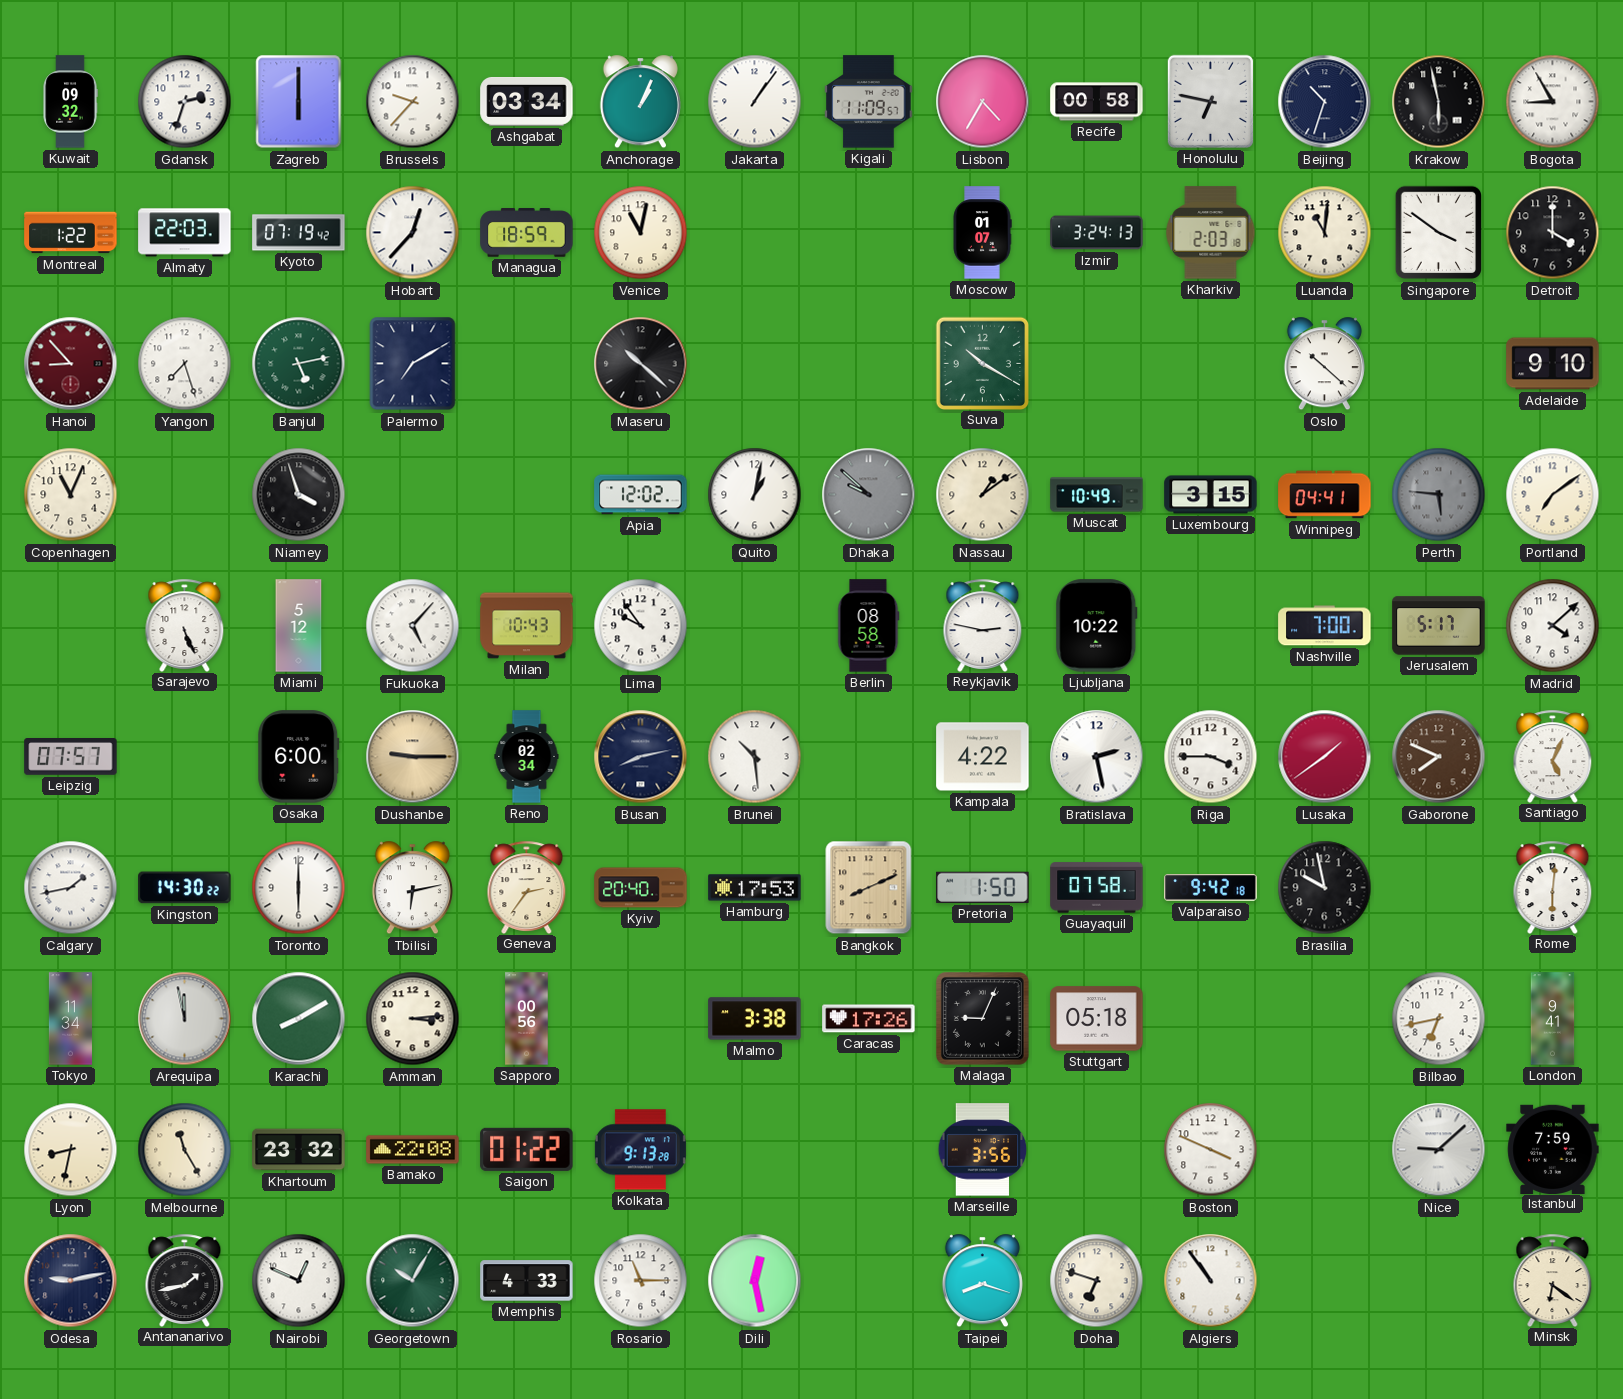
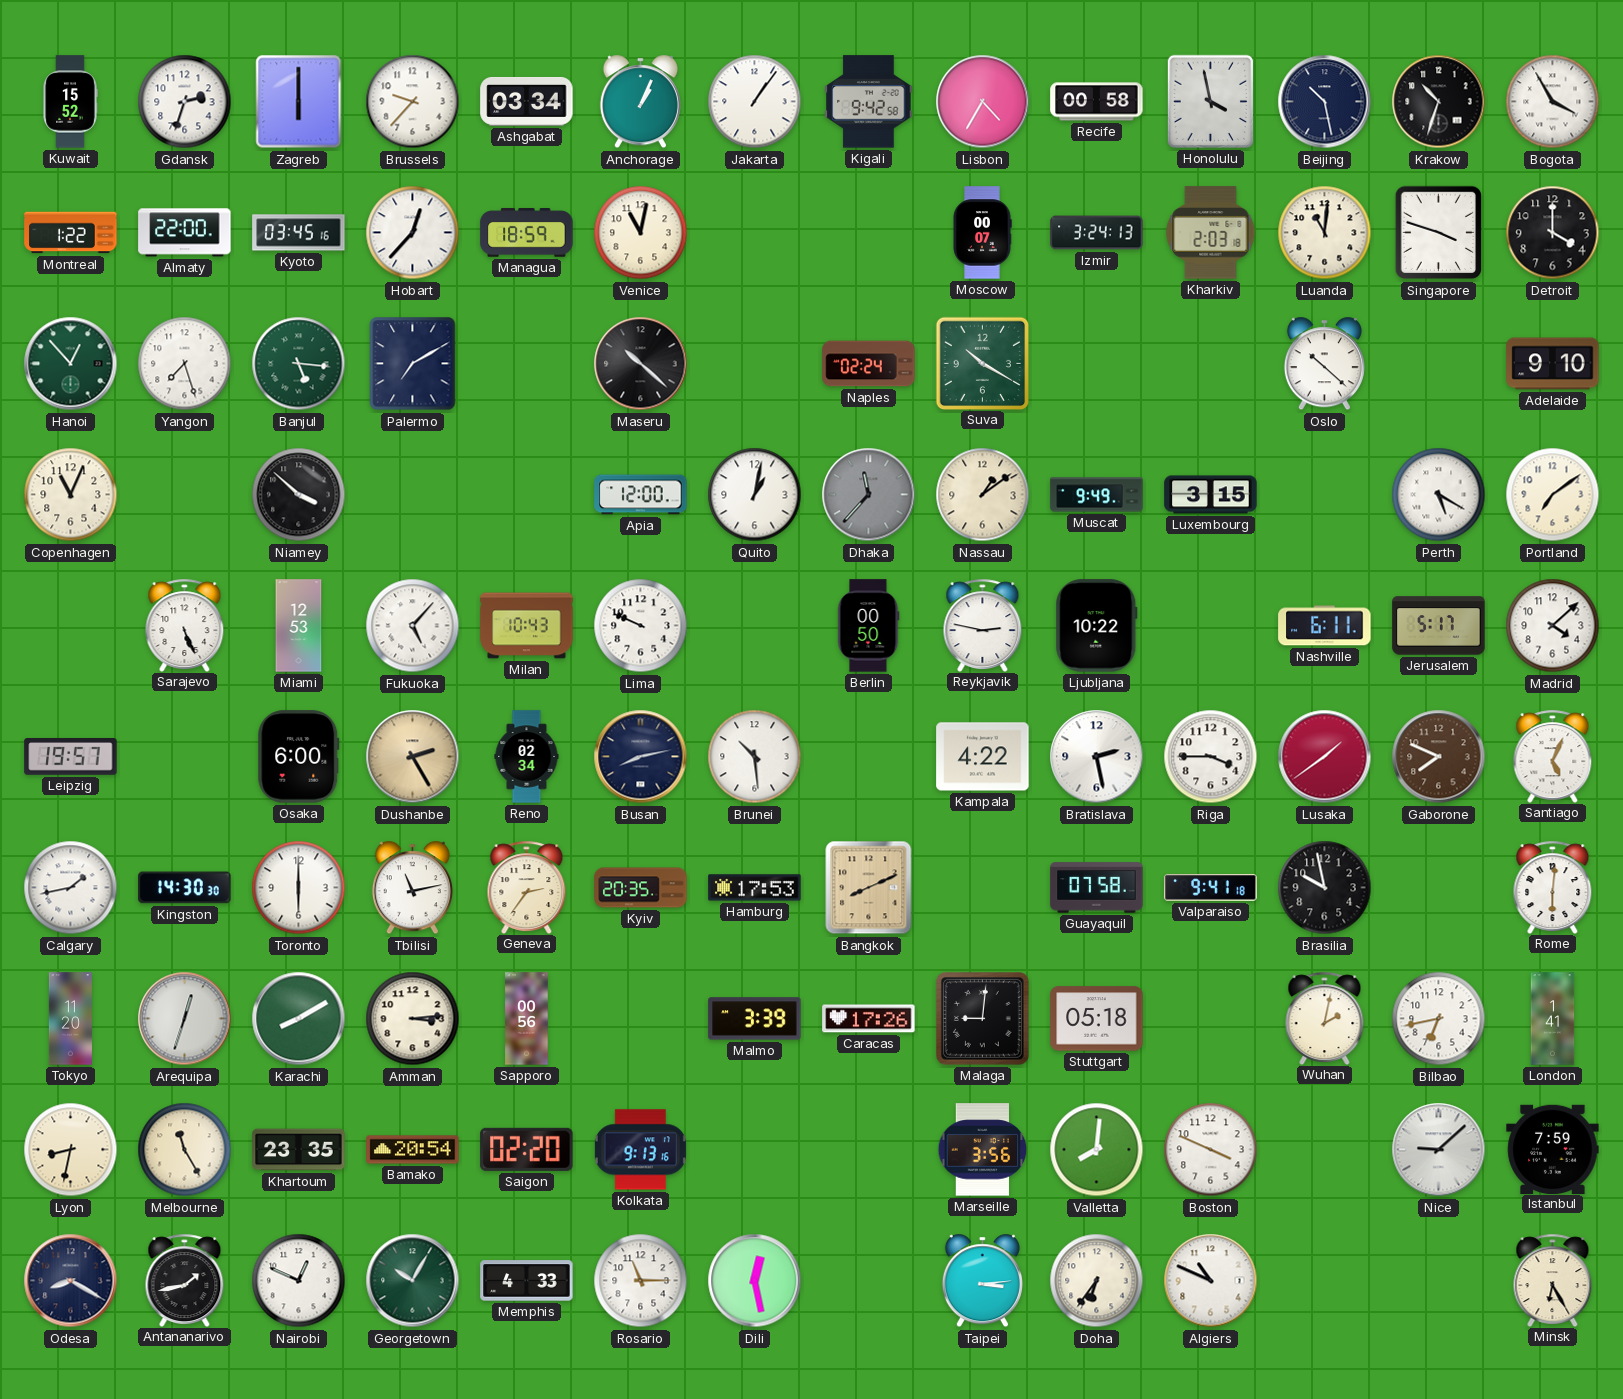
Kuwait: 09:32 -> 15:52
Kigali: 11:09 -> 9:42
Honolulu: 6:47 -> 3:58
Beijing: 10:33 -> 10:28
Krakow: 5:58 -> 10:33
Bogota: 8:55 -> 3:55
Almaty: 22:03 -> 22:00
Kyoto: 07:19 -> 03:45
Moscow: 01:07 -> 00:07
Singapore: 3:51 -> 3:48
Hanoi: 8:53 -> 12:53
Hanoi dial: burgundy -> green
Banjul: 5:13 -> 5:16
Naples: none -> 02:24
Niamey: 3:57 -> 3:52
Apia: 12:02 -> 12:00
Dhaka: 9:52 -> 11:37
Muscat: 10:49 -> 9:49
Winnipeg: 04:41 -> none
Perth: 5:46 -> 5:20
Perth dial: grey -> white
Miami: 5:12 -> 12:53
Lima: 9:54 -> 9:49
Berlin: 08:58 -> 00:50
Nashville: 7:00 -> 6:11
Leipzig: 07:57 -> 19:57
Dushanbe: 9:15 -> 2:25
Kingston: 14:30:22 -> 14:30:30
Tbilisi: 6:13 -> 11:13
Kyiv: 20:40 -> 20:35
Pretoria: 1:50 -> none
Valparaiso: 9:42 -> 9:41
Tokyo: 11:34 -> 11:20
Arequipa: 11:58 -> 12:33
Malmo: 3:38 -> 3:39
Malaga: 9:04 -> 9:01
Wuhan: none -> 2:02
London: 9:41 -> 1:41
Khartoum: 23:32 -> 23:35
Bamako: 22:08 -> 20:54
Saigon: 01:22 -> 02:20
Kolkata: 9:13:28 -> 9:13:16
Valletta: none -> 8:01
Odesa: 9:13 -> 8:20
Taipei: 8:18 -> 3:14
Doha: 6:48 -> 6:36
Algiers: 10:54 -> 10:49
Minsk: 6:21 -> 6:25
